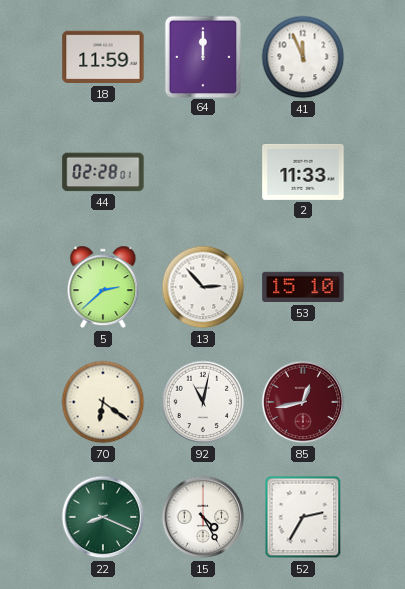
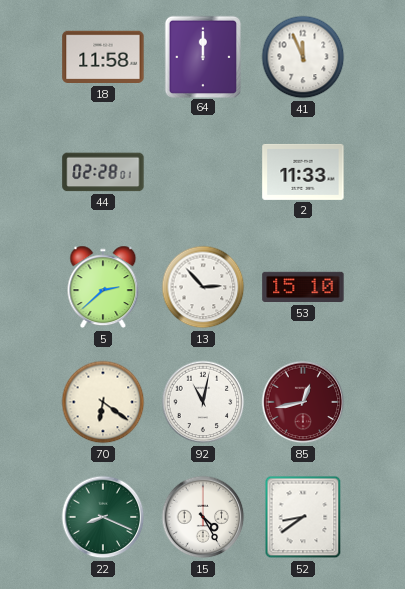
18: 11:59 -> 11:58
52: 2:35 -> 8:39
